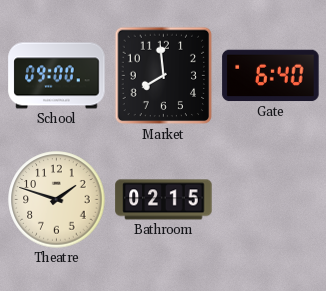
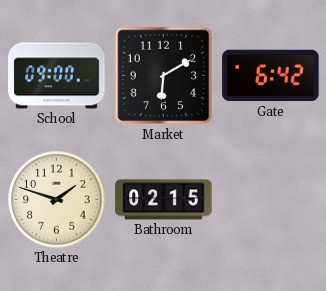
Market: 7:59 -> 6:10
Gate: 6:40 -> 6:42
